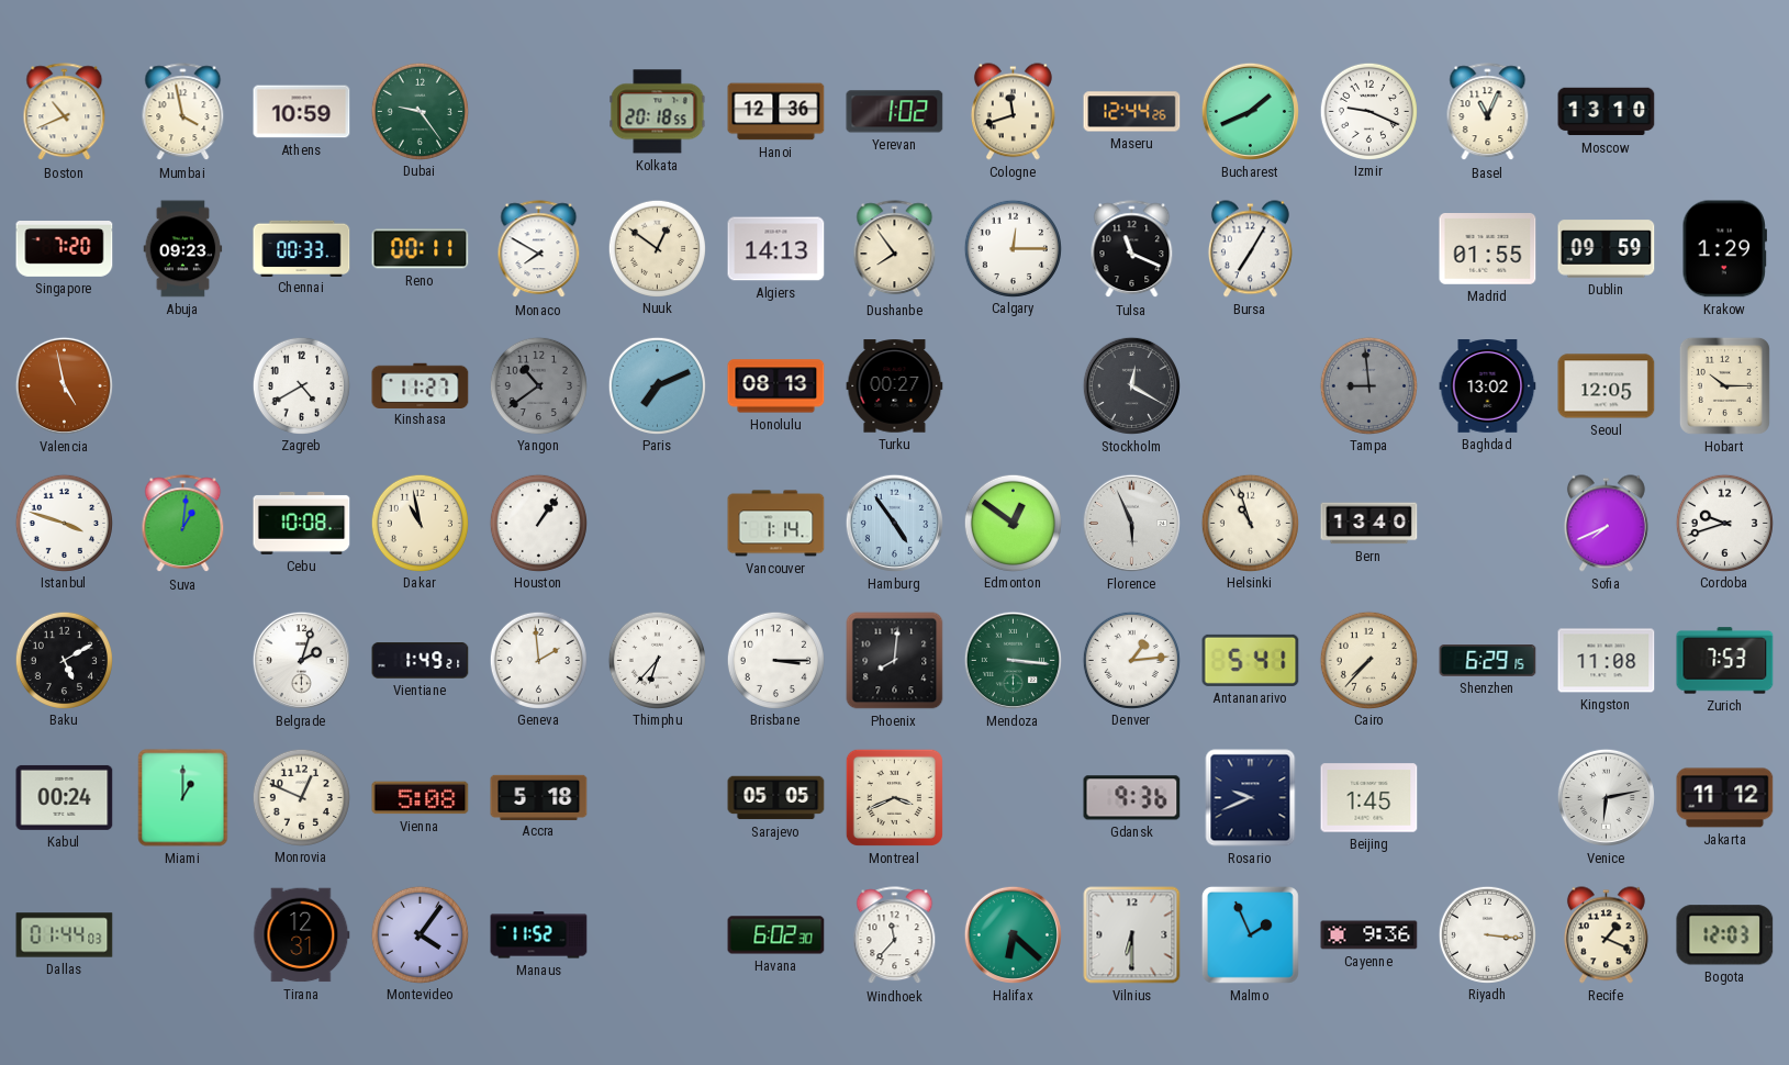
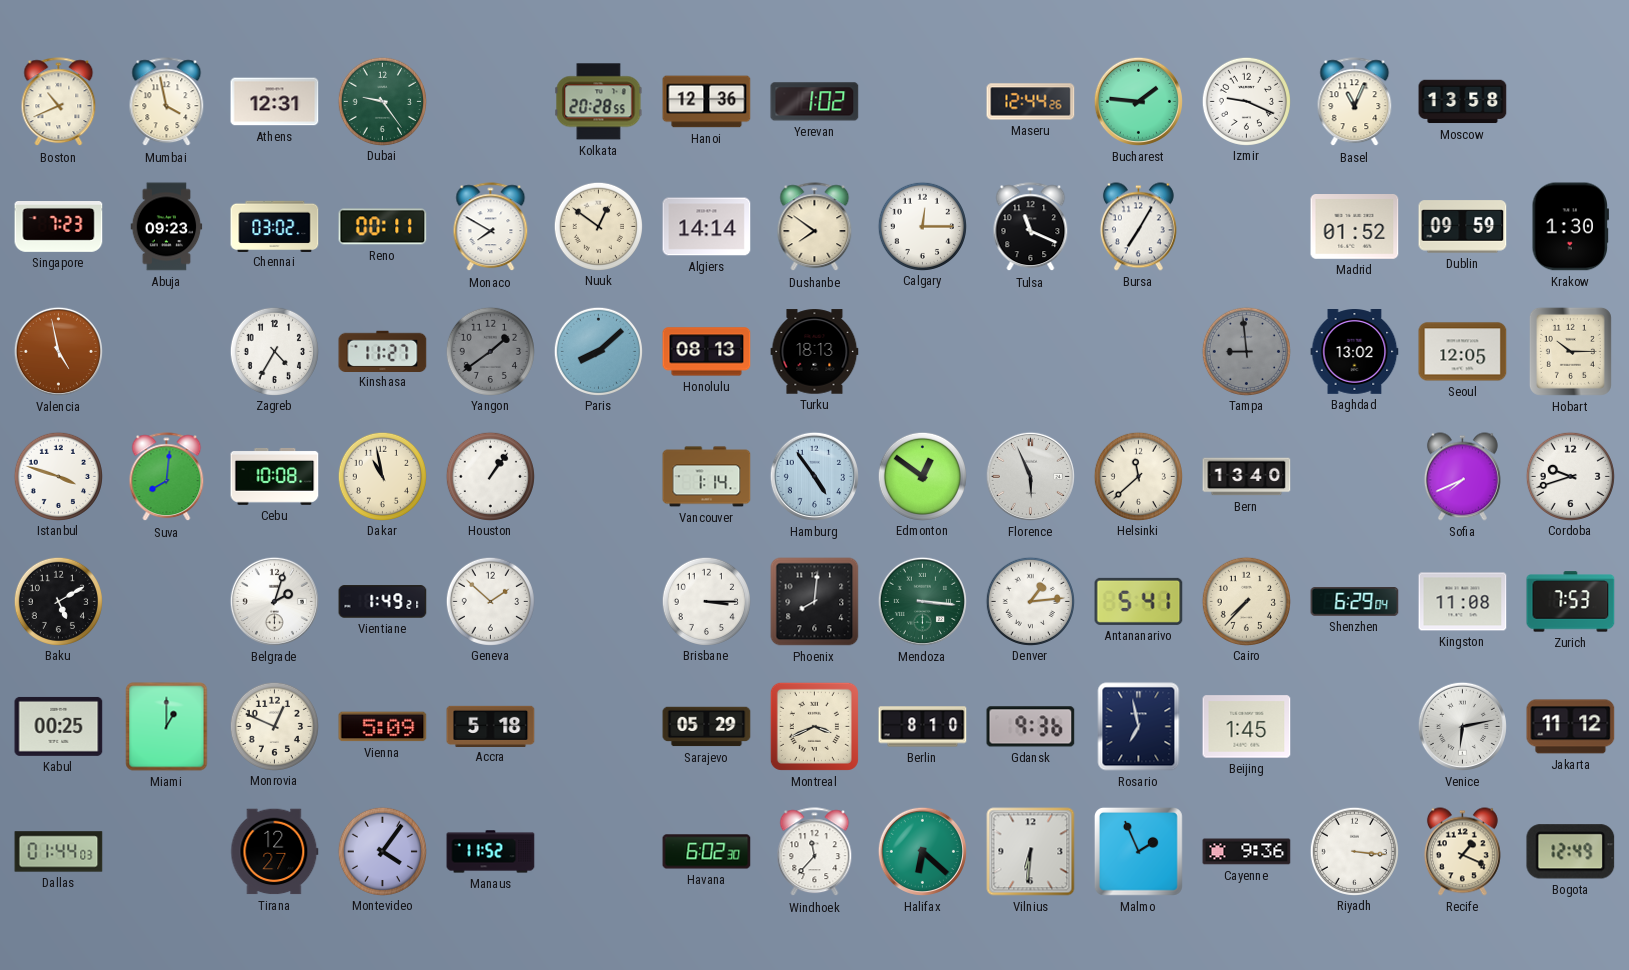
Athens: 10:59 -> 12:31
Kolkata: 20:18 -> 20:28
Cologne: 11:42 -> none
Bucharest: 1:41 -> 1:46
Moscow: 13:10 -> 13:58
Singapore: 7:20 -> 7:23
Chennai: 00:33 -> 03:02
Algiers: 14:13 -> 14:14
Dushanbe: 7:54 -> 7:51
Madrid: 01:55 -> 01:52
Krakow: 1:29 -> 1:30
Zagreb: 4:40 -> 4:35
Yangon: 10:39 -> 1:39
Paris: 7:11 -> 8:08
Turku: 00:27 -> 18:13
Stockholm: 12:20 -> none
Suva: 1:01 -> 8:01
Helsinki: 10:57 -> 11:38
Geneva: 1:59 -> 1:52
Thimphu: 6:37 -> none
Shenzhen: 6:29:15 -> 6:29:04
Kabul: 00:24 -> 00:25
Vienna: 5:08 -> 5:09
Sarajevo: 05:05 -> 05:29
Berlin: none -> 8:10
Rosario: 9:41 -> 6:58
Tirana: 12:31 -> 12:27
Vilnius: 6:30 -> 6:31
Bogota: 12:03 -> 12:49
